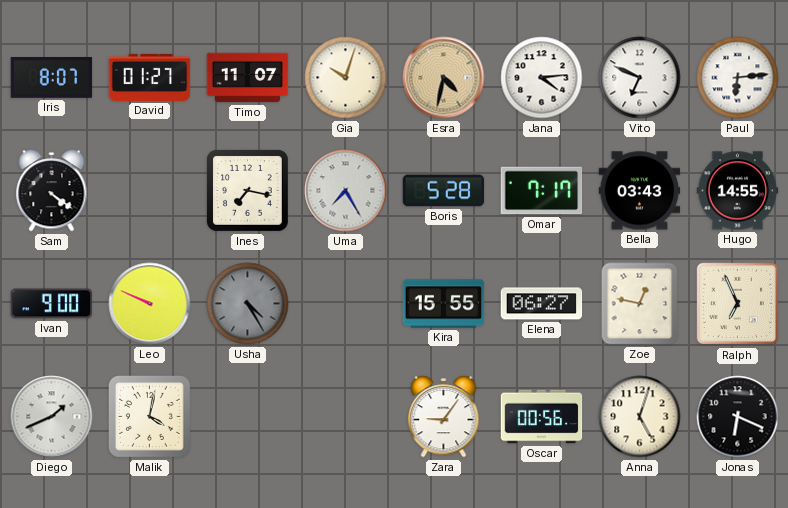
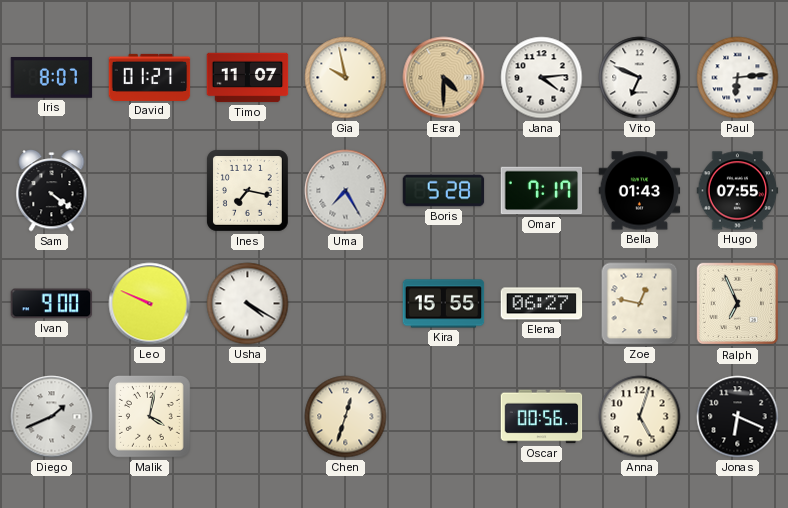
Gia: 10:03 -> 9:58
Esra: 4:32 -> 4:30
Bella: 03:43 -> 01:43
Hugo: 14:55 -> 07:55
Usha: 4:25 -> 4:20
Usha dial: grey -> white
Chen: none -> 12:33
Zara: 9:06 -> none
